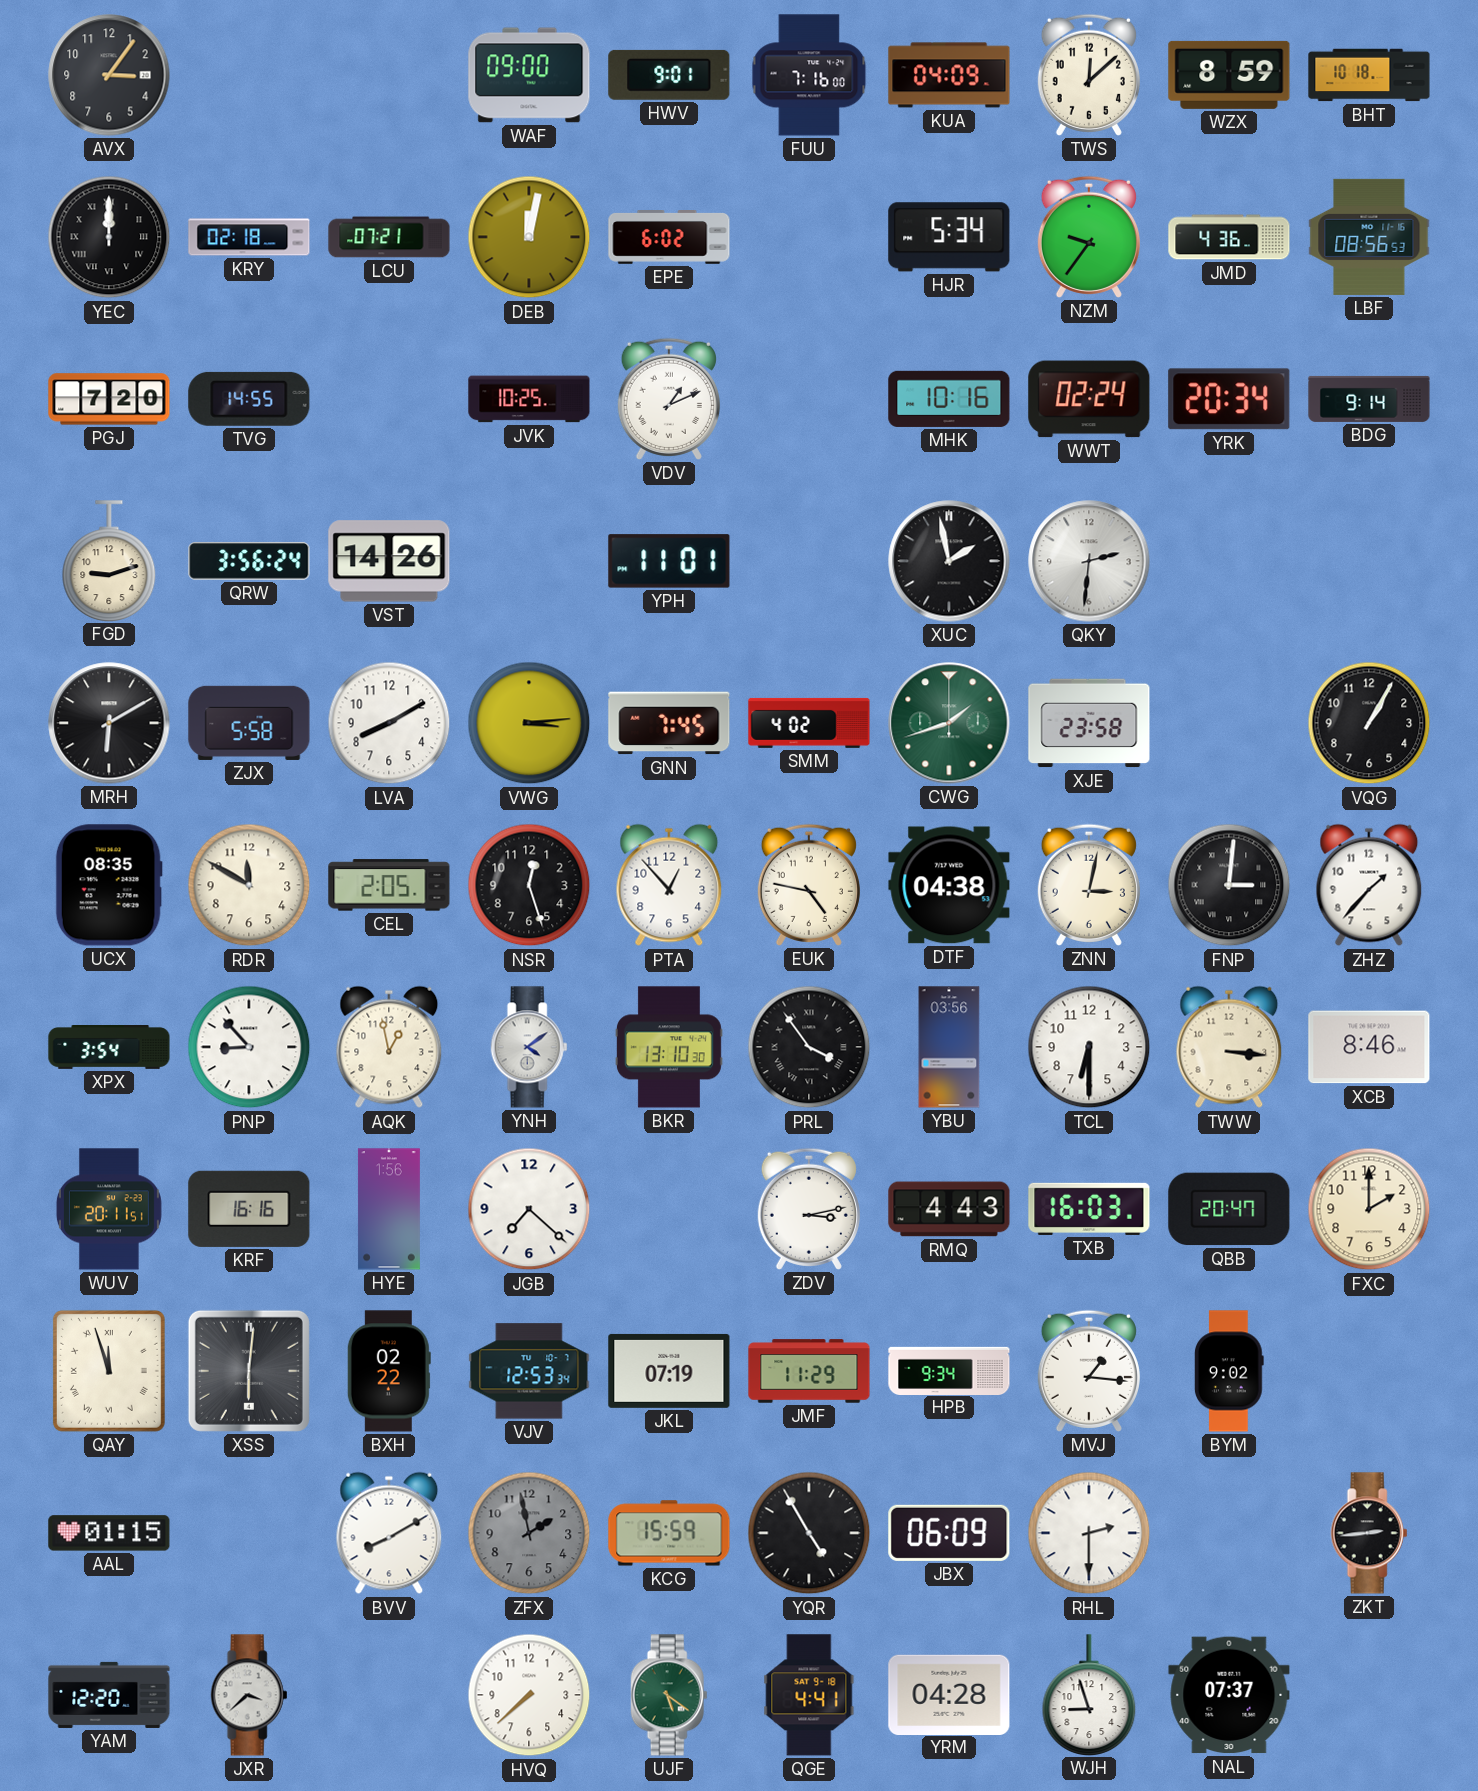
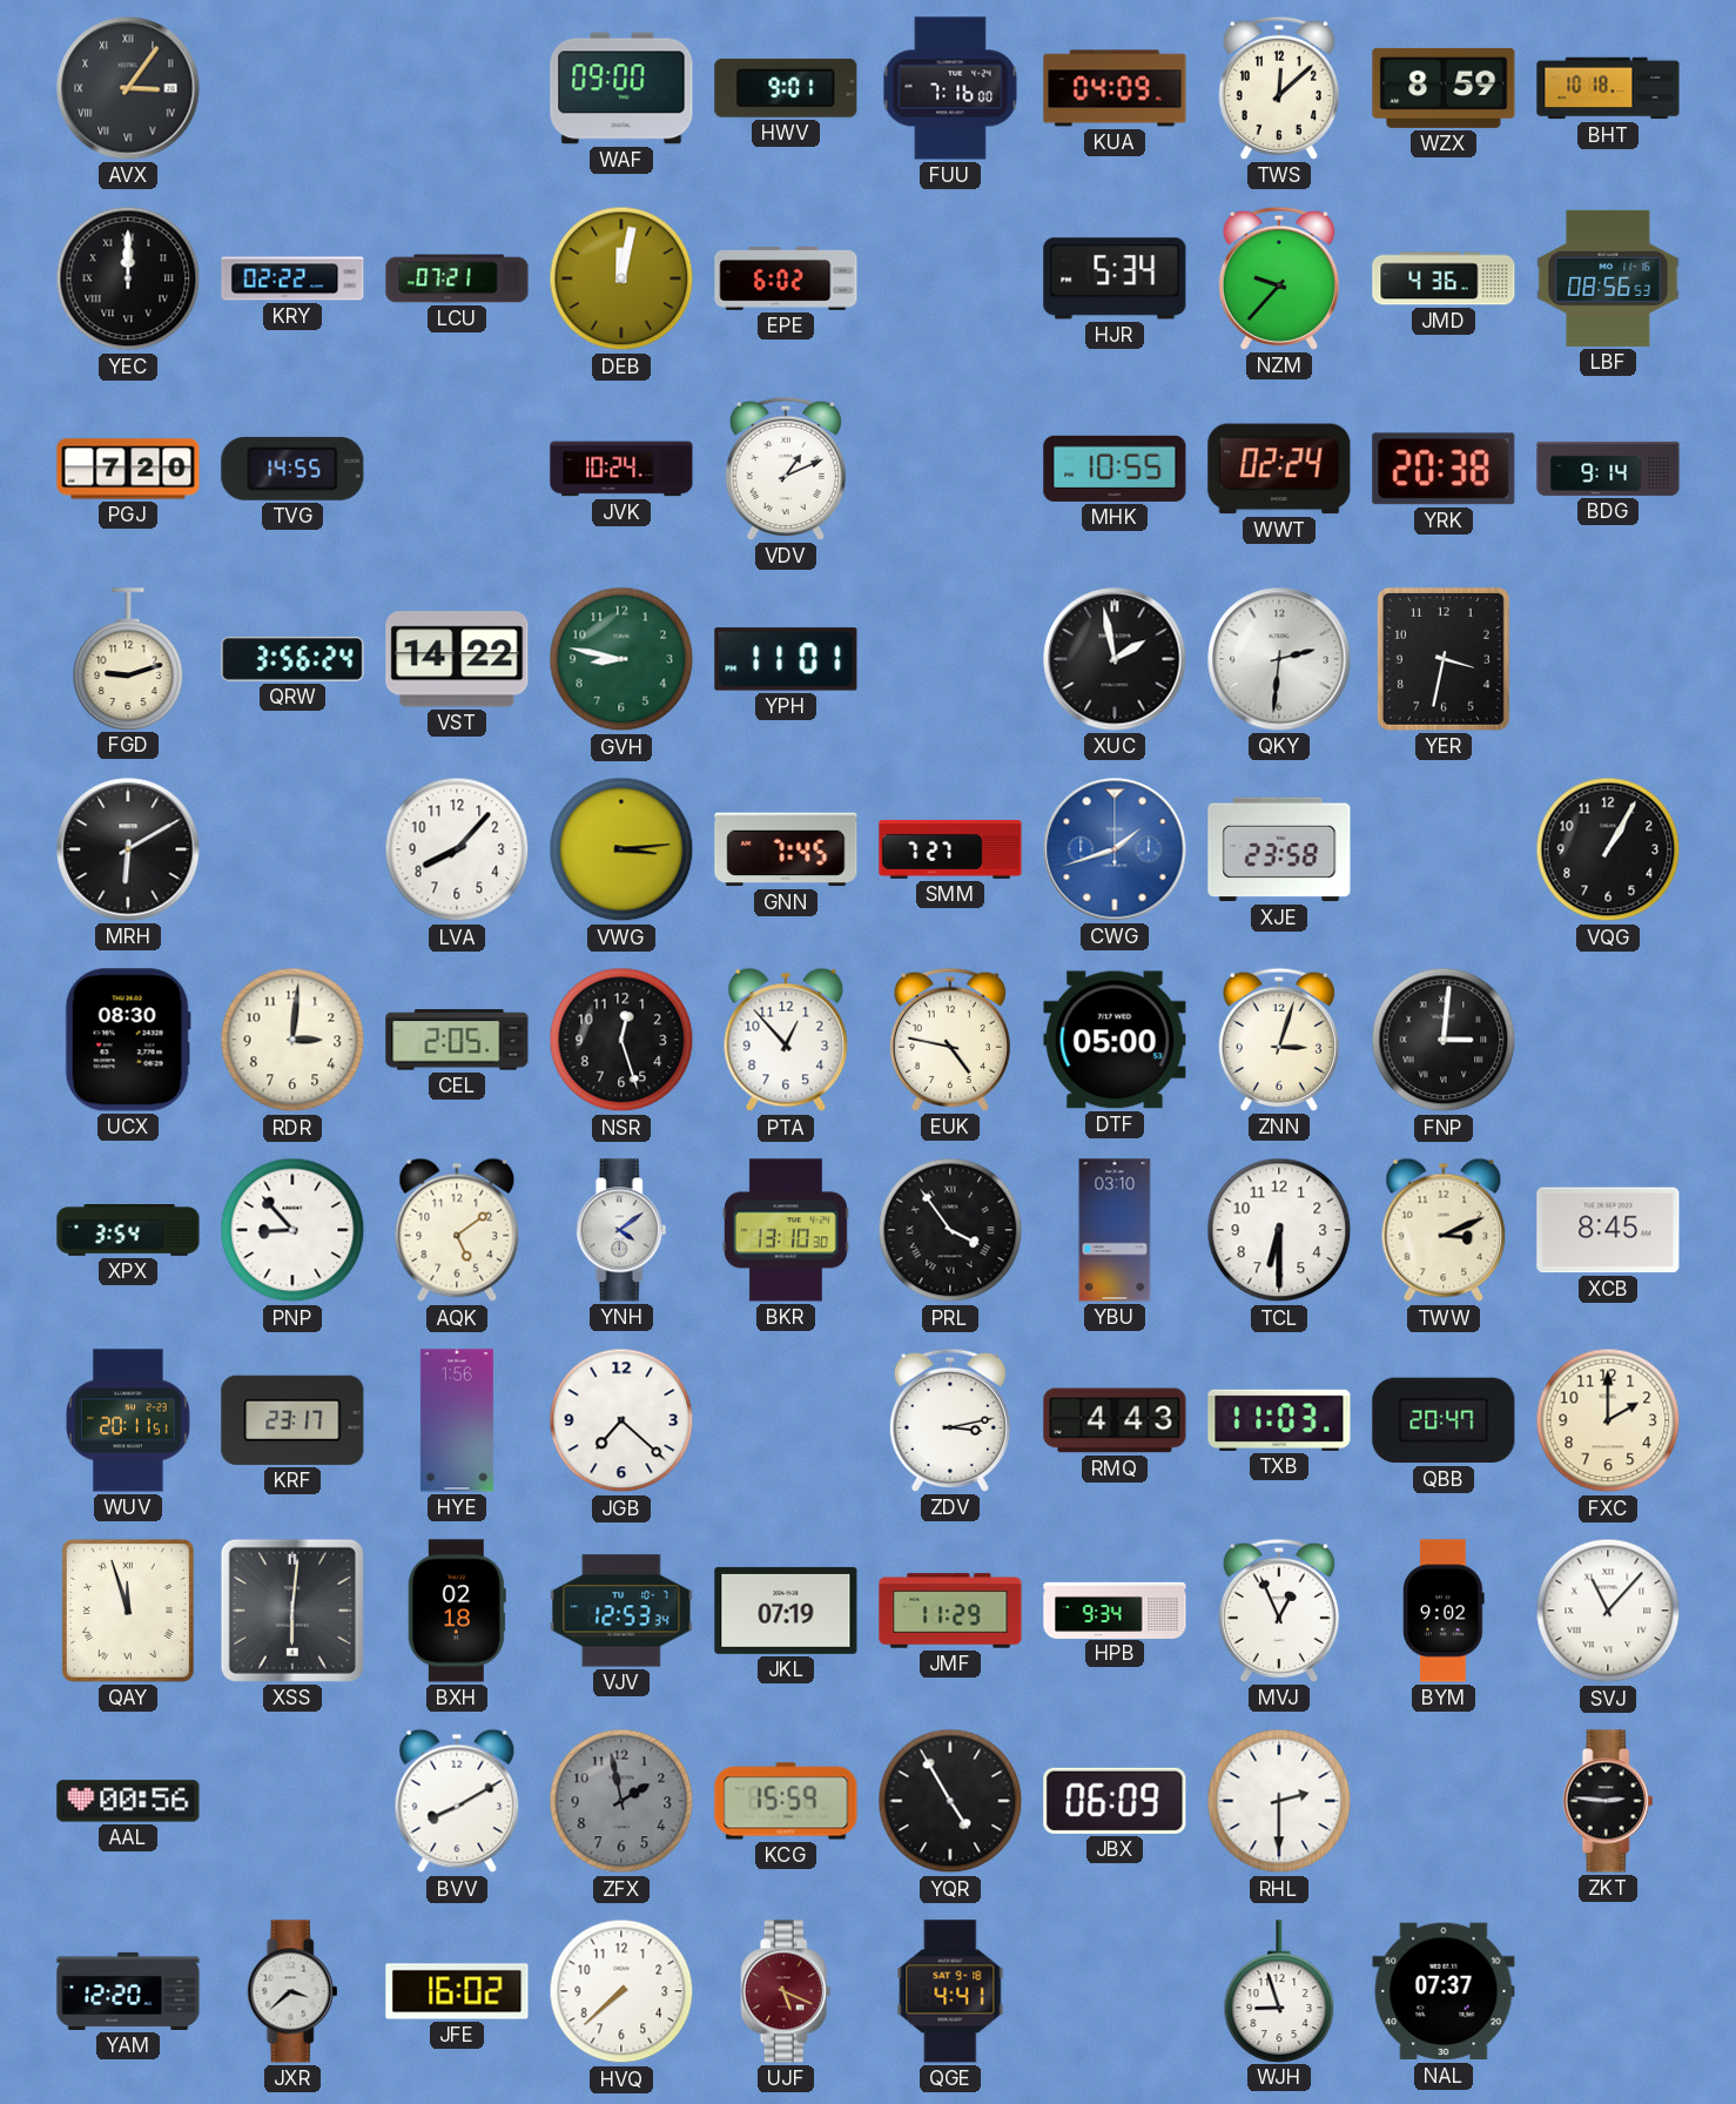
AVX numerals: Arabic -> Roman
KRY: 02:18 -> 02:22
NZM: 9:36 -> 9:37
JVK: 10:25 -> 10:24
MHK: 10:16 -> 10:55
YRK: 20:34 -> 20:38
VST: 14:26 -> 14:22
GVH: none -> 8:47
YER: none -> 3:32
ZJX: 5:58 -> none
LVA: 8:10 -> 8:07
SMM: 4:02 -> 7:27
CWG dial: green -> blue
UCX: 08:35 -> 08:30
RDR: 11:50 -> 3:01
DTF: 04:38 -> 05:00
ZNN: 3:02 -> 3:03
ZHZ: 1:37 -> none
AQK: 12:58 -> 5:09
YBU: 03:56 -> 03:10
TWW: 3:16 -> 3:11
XCB: 8:46 -> 8:45
KRF: 16:16 -> 23:17
TXB: 16:03 -> 11:03
BXH: 02:22 -> 02:18
MVJ: 1:16 -> 12:56
SVJ: none -> 11:07
AAL: 01:15 -> 00:56
ZKT: 2:44 -> 2:46
JFE: none -> 16:02
UJF: 5:21 -> 5:19
UJF dial: green -> burgundy
YRM: 04:28 -> none
